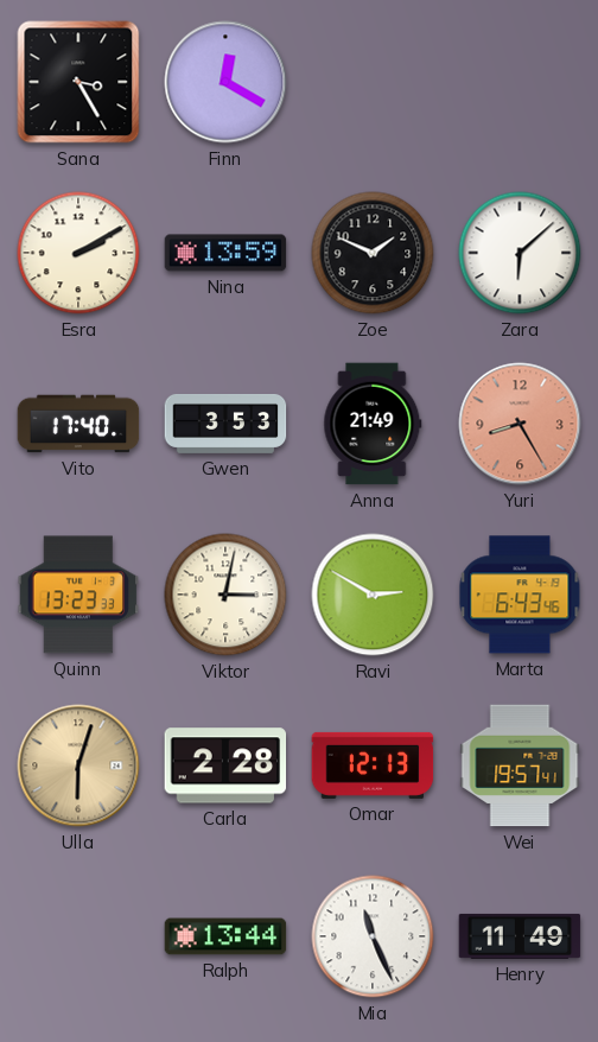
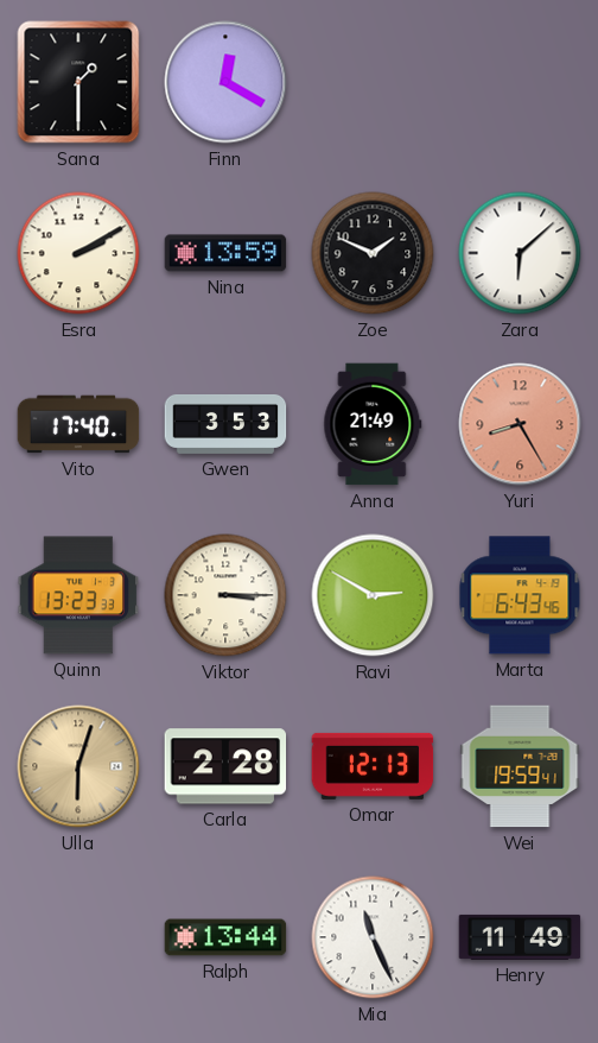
Sana: 3:25 -> 1:30
Viktor: 3:02 -> 3:15
Wei: 19:57 -> 19:59
